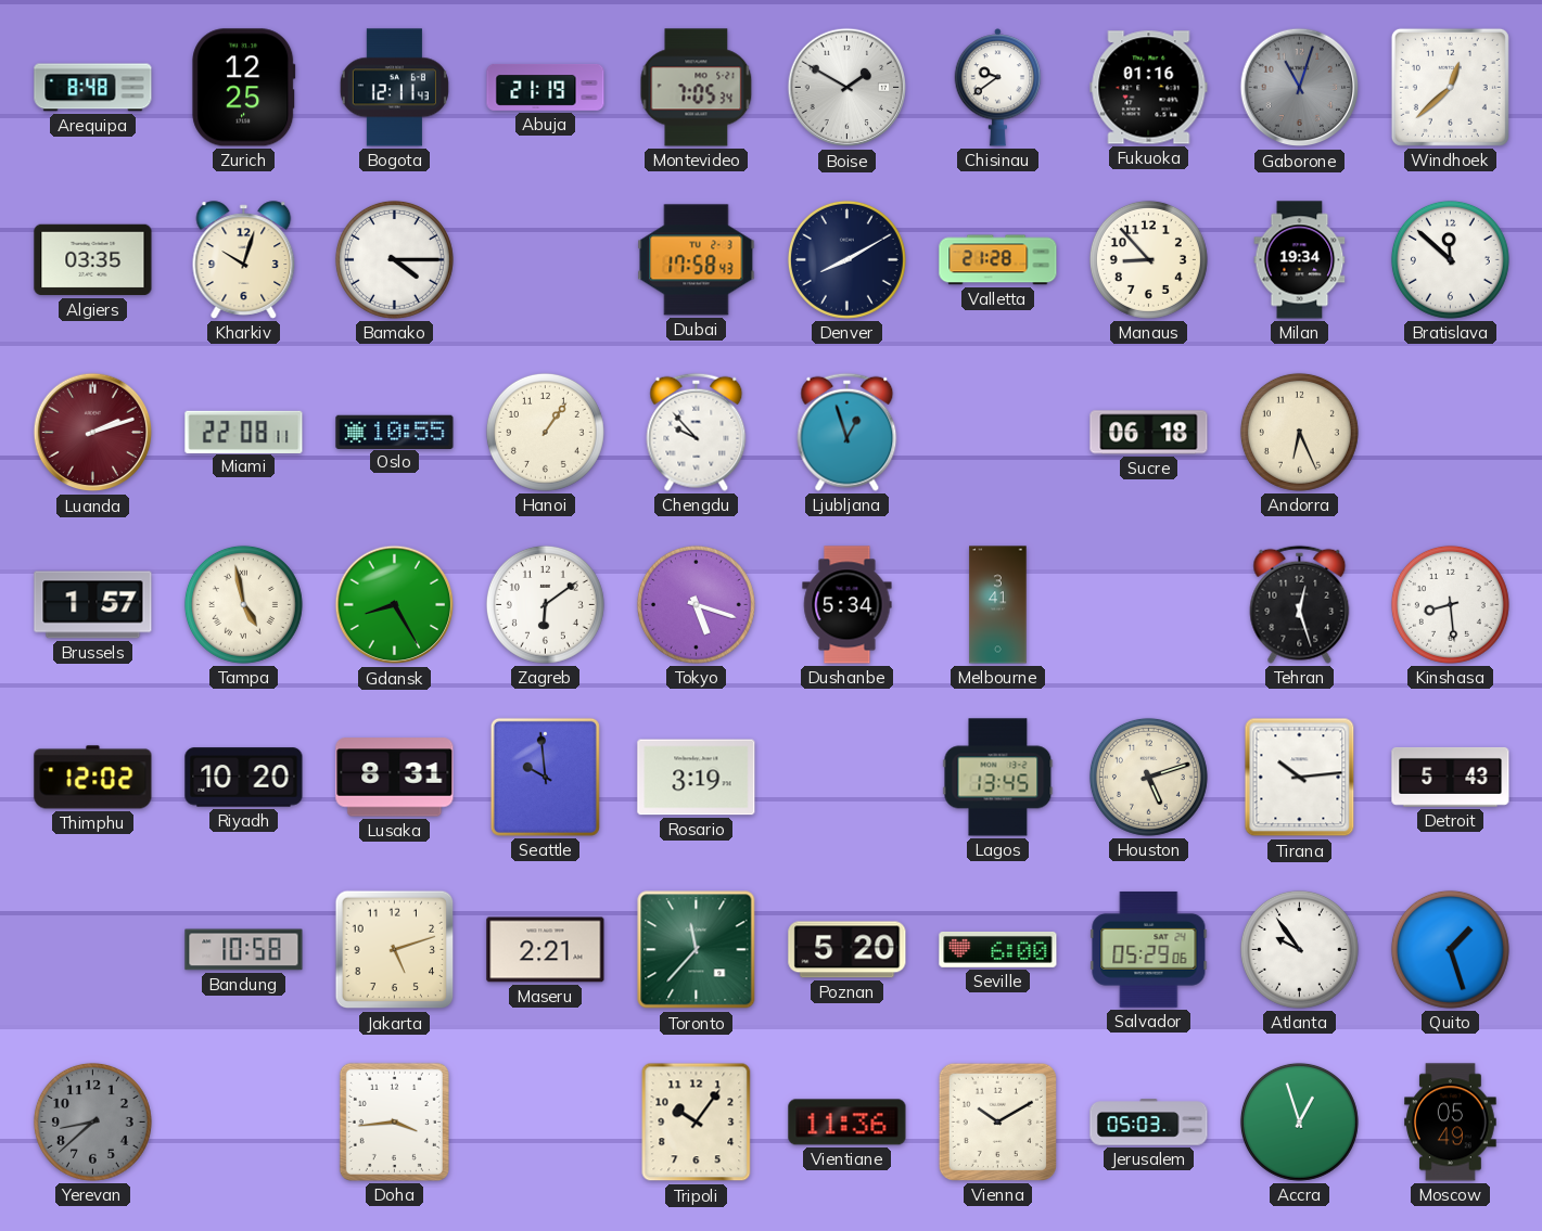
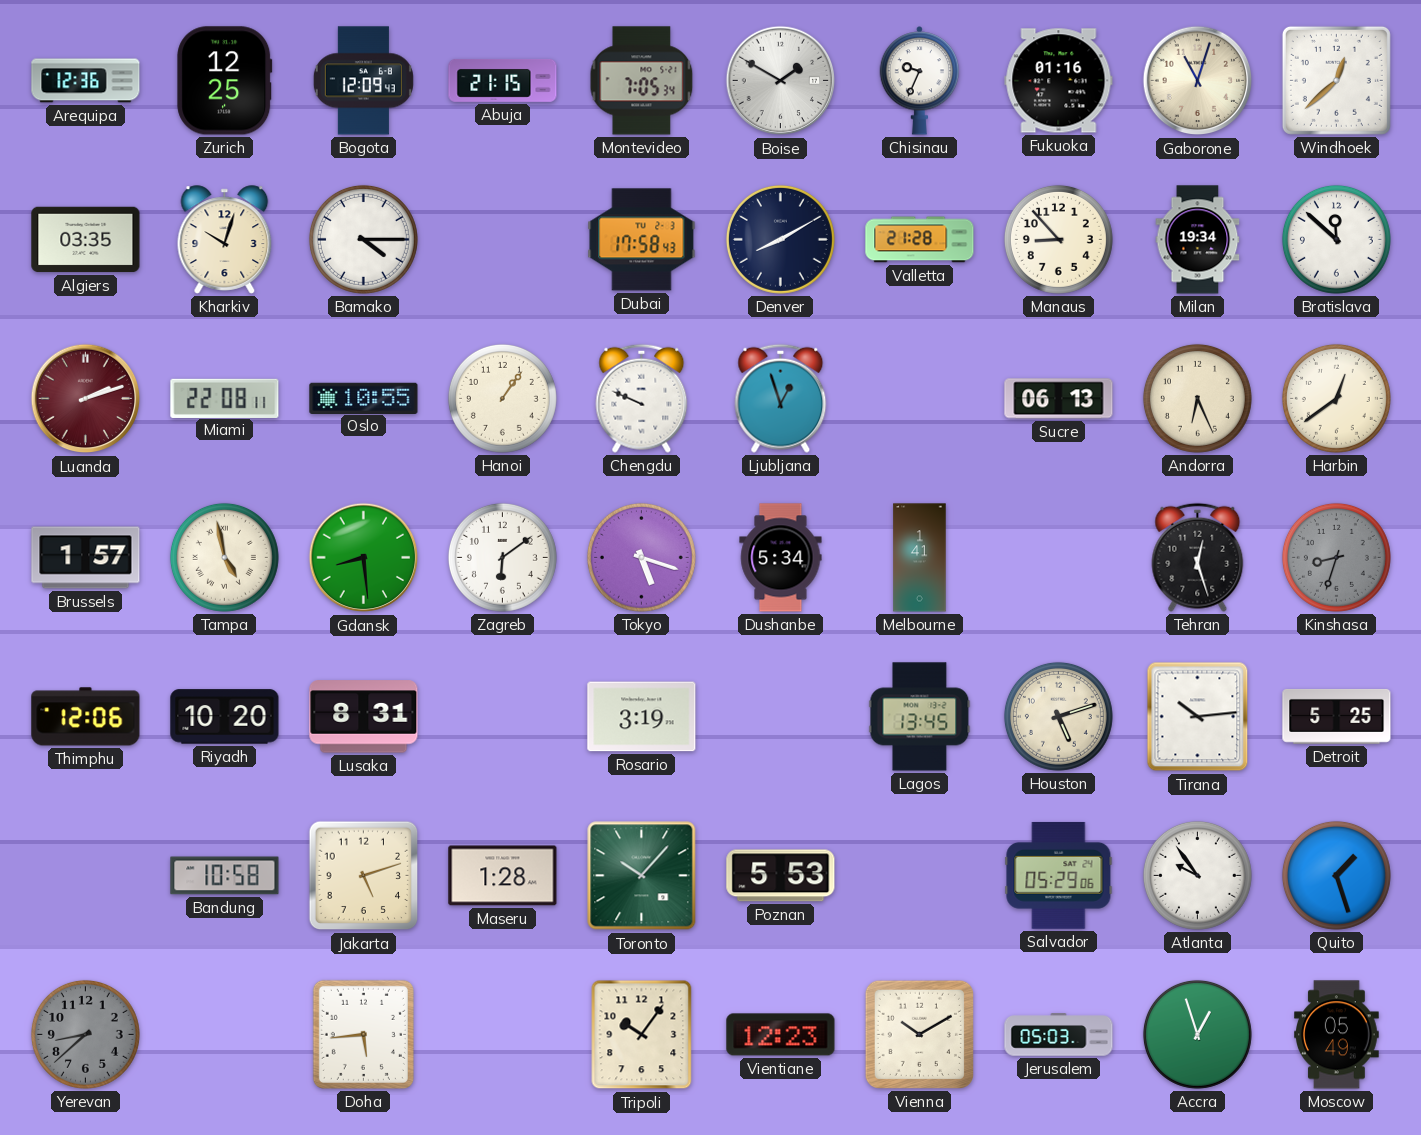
Arequipa: 8:48 -> 12:36
Bogota: 12:11 -> 12:09
Abuja: 21:19 -> 21:15
Chisinau: 9:39 -> 9:34
Gaborone dial: grey -> cream
Chengdu: 9:53 -> 9:49
Sucre: 06:18 -> 06:13
Harbin: none -> 12:39
Gdansk: 8:25 -> 8:29
Melbourne: 3:41 -> 1:41
Kinshasa: 8:29 -> 8:33
Kinshasa dial: white -> grey
Thimphu: 12:02 -> 12:06
Seattle: 9:59 -> none
Detroit: 5:43 -> 5:25
Maseru: 2:21 -> 1:28
Toronto: 11:37 -> 10:07
Poznan: 5:20 -> 5:53
Seville: 6:00 -> none
Doha: 3:44 -> 5:44
Vientiane: 11:36 -> 12:23
